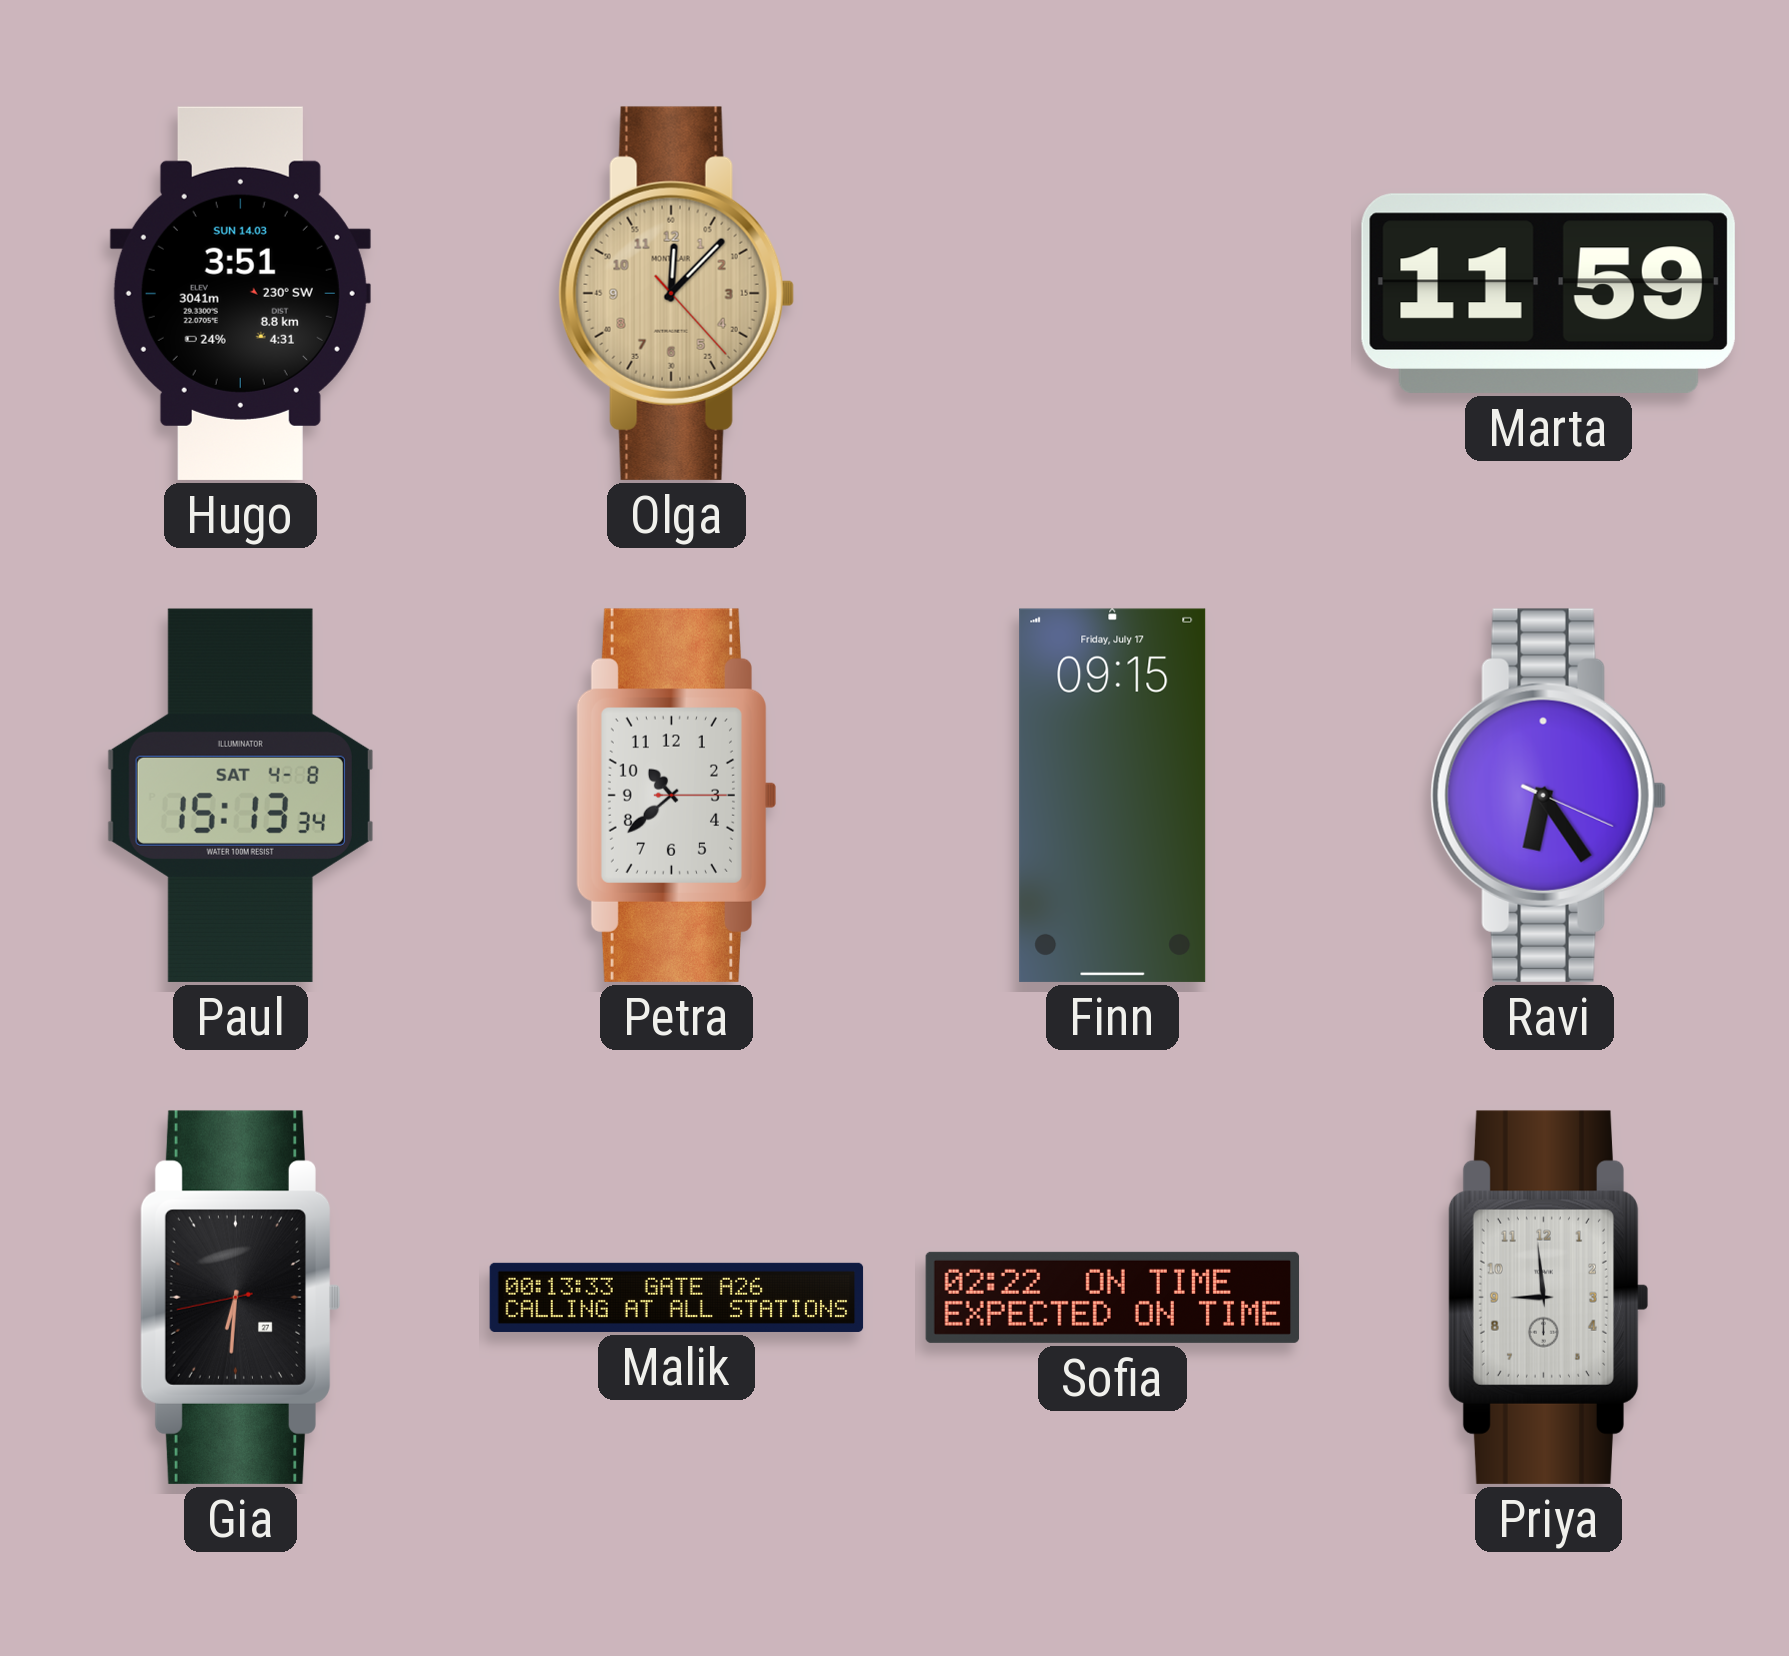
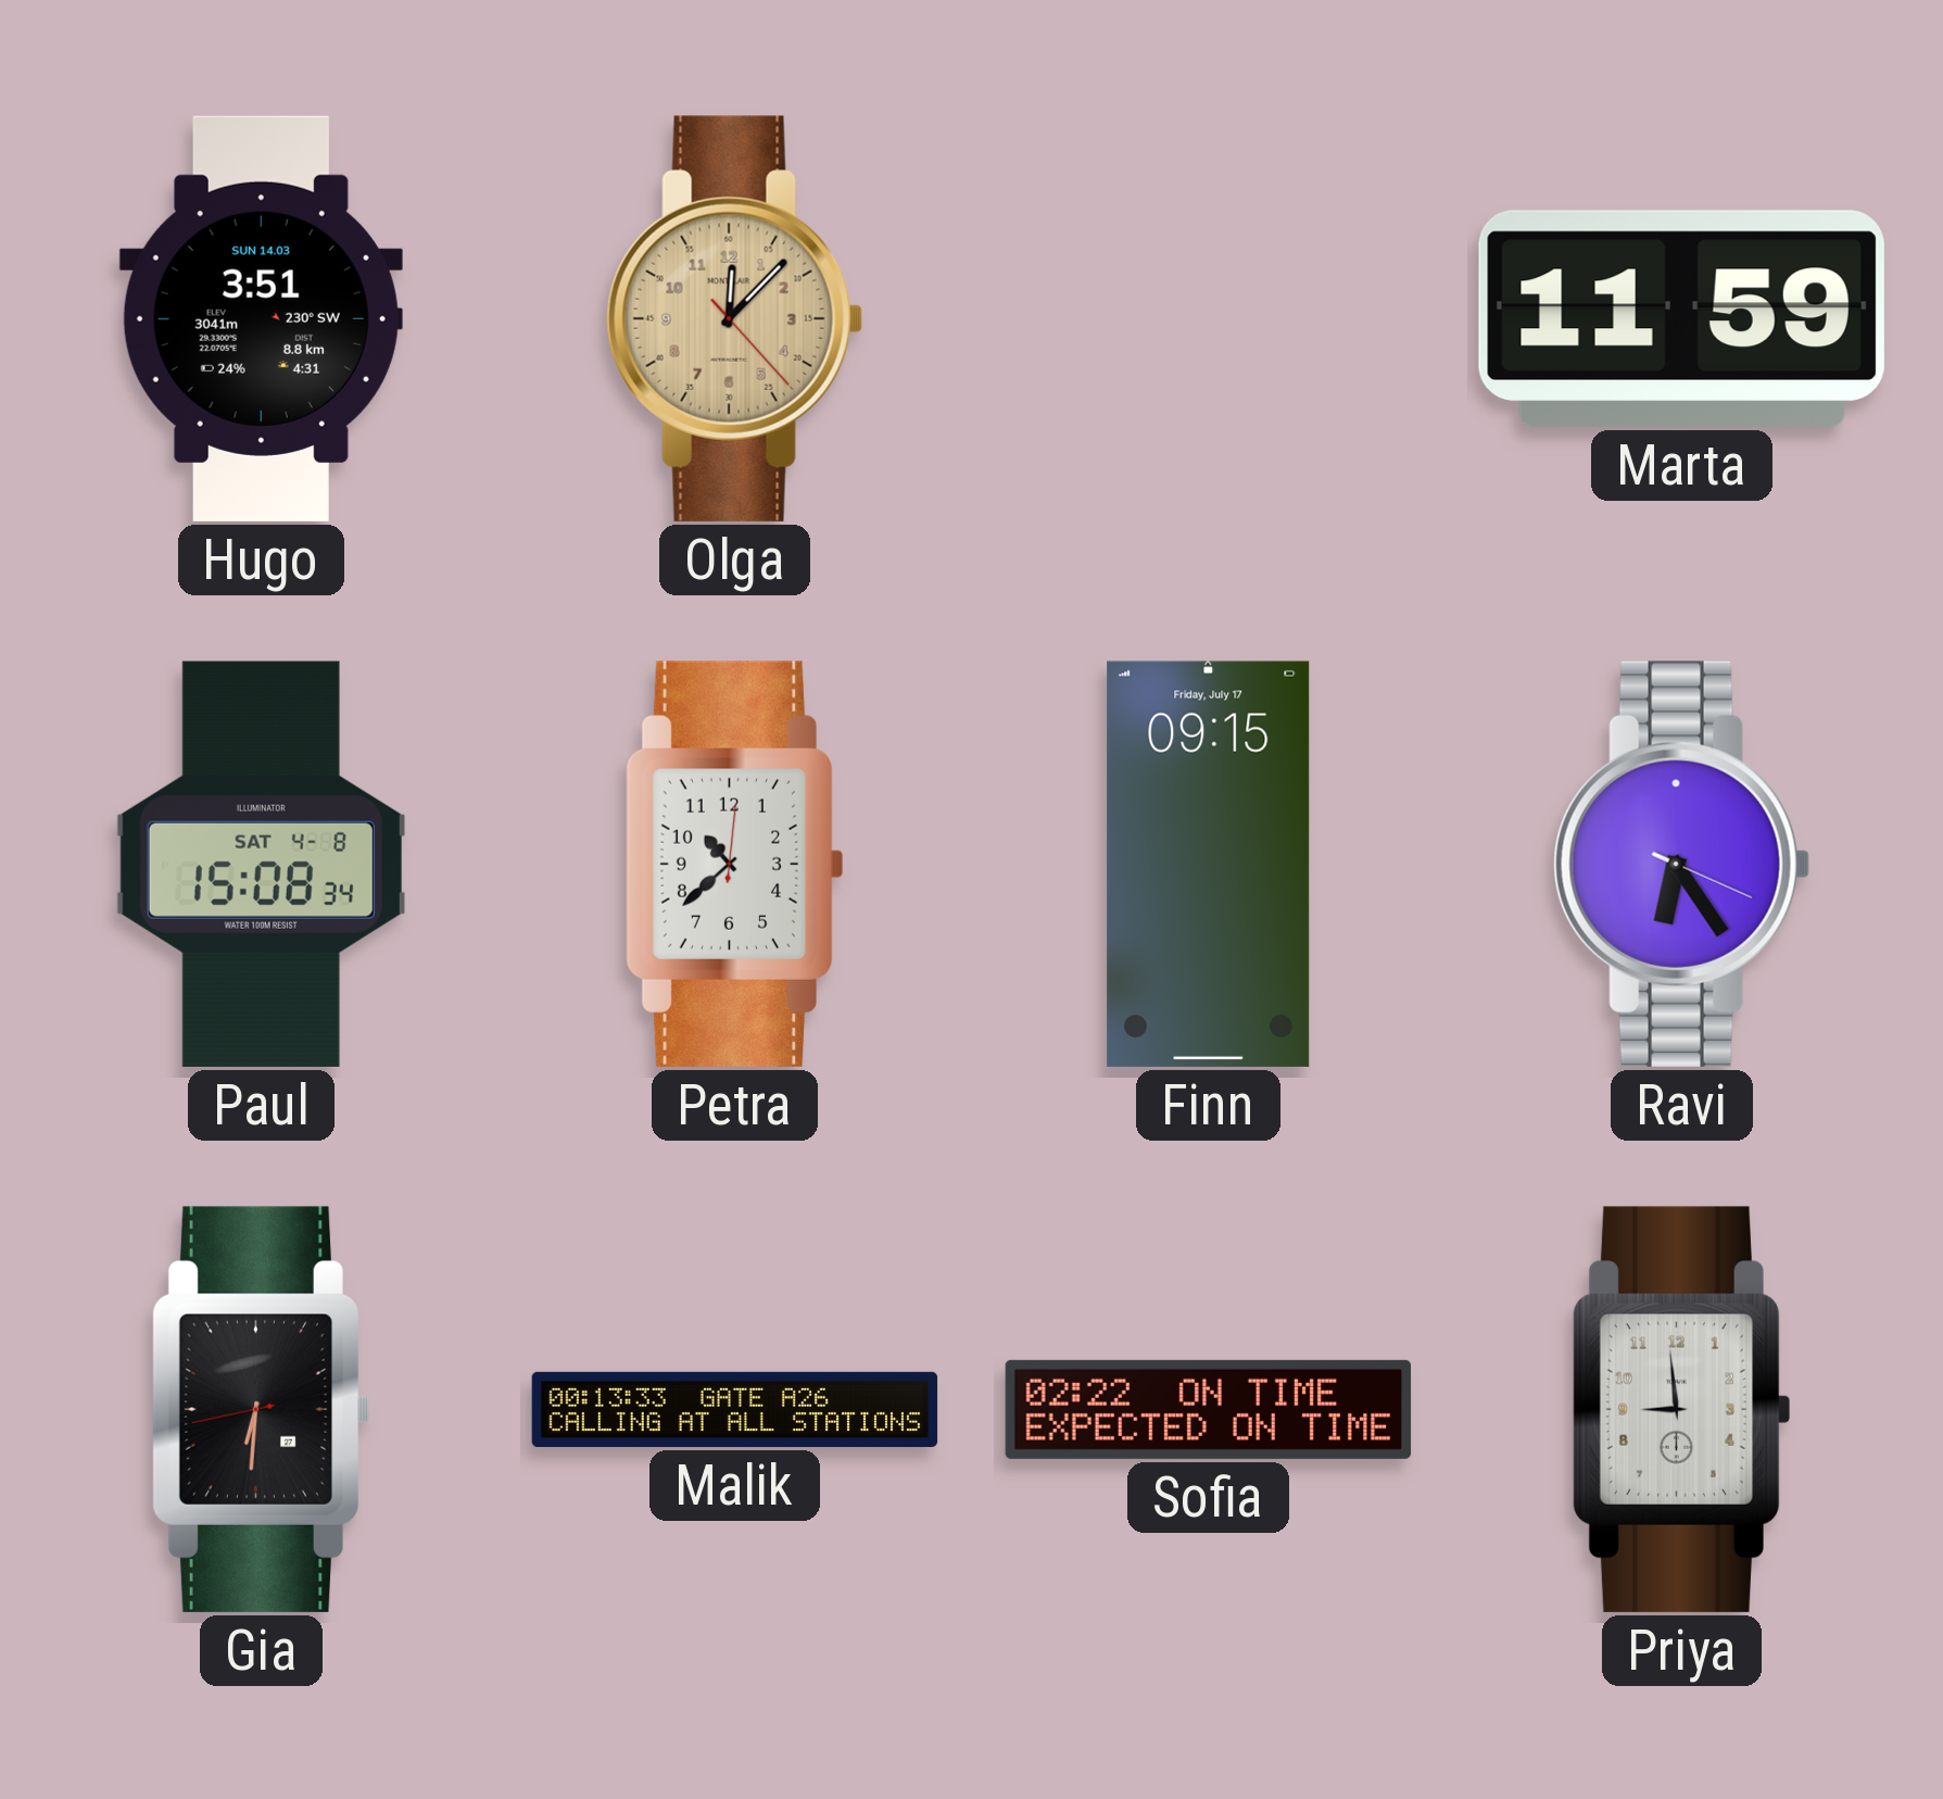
Paul: 15:13 -> 15:08
Petra: 10:38:15 -> 10:38:01
